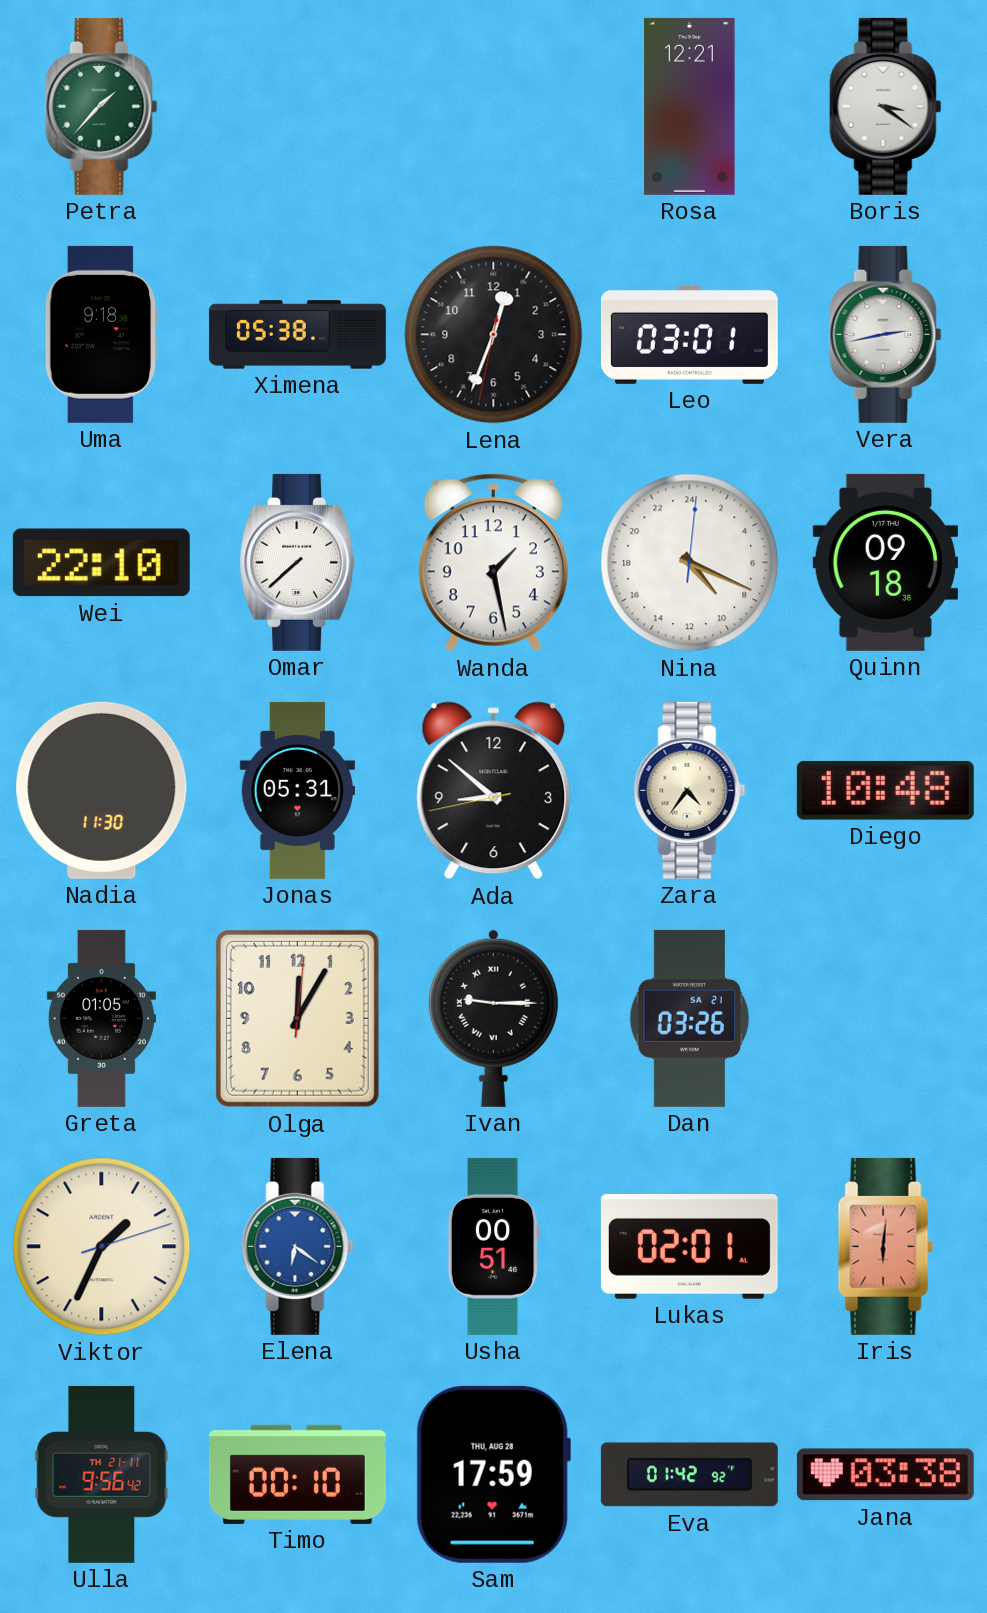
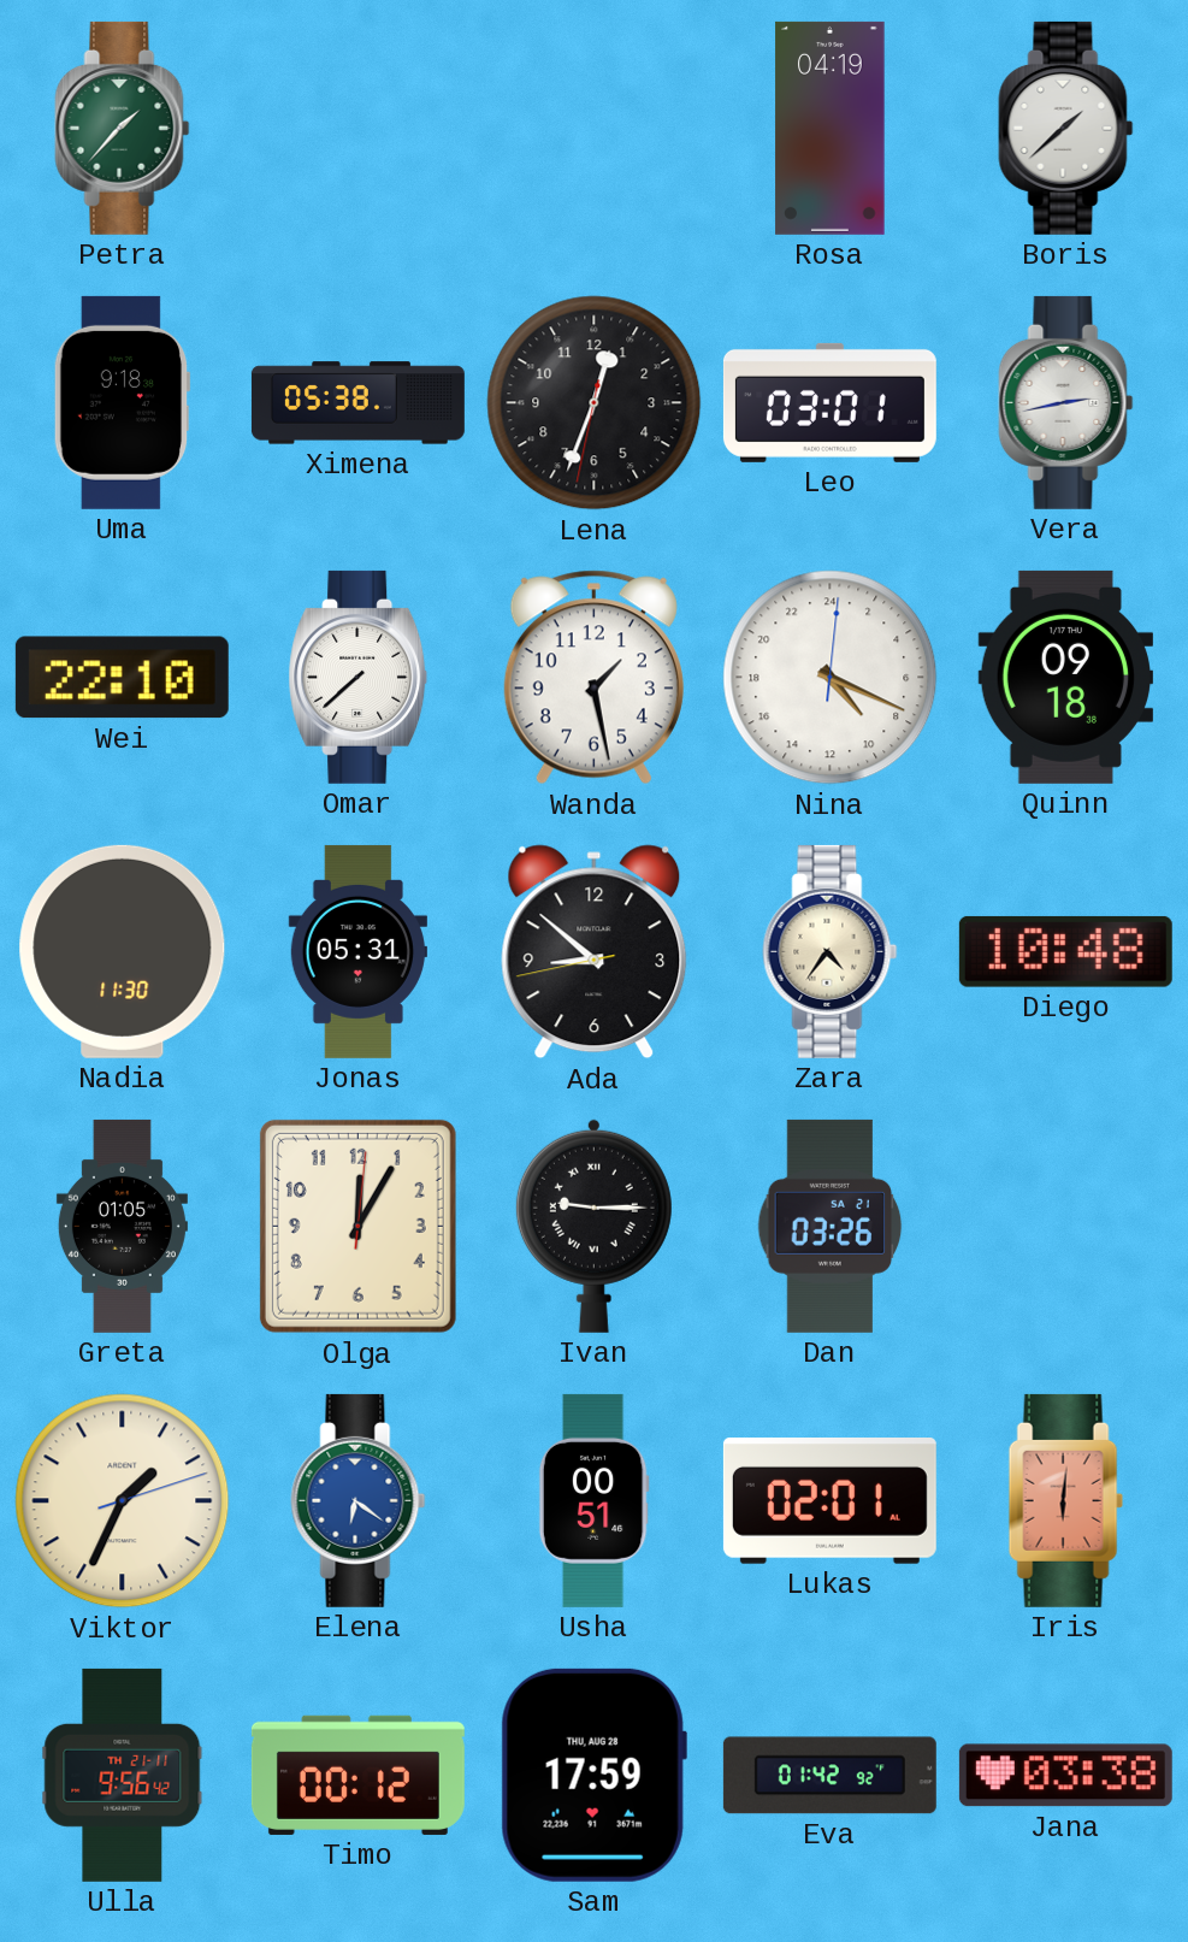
Rosa: 12:21 -> 04:19
Boris: 3:21 -> 1:38
Timo: 00:10 -> 00:12
